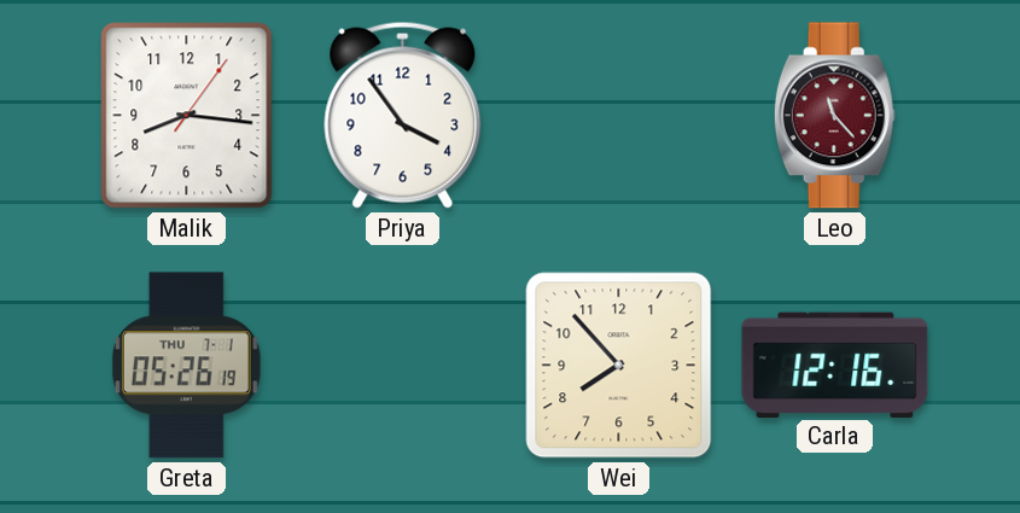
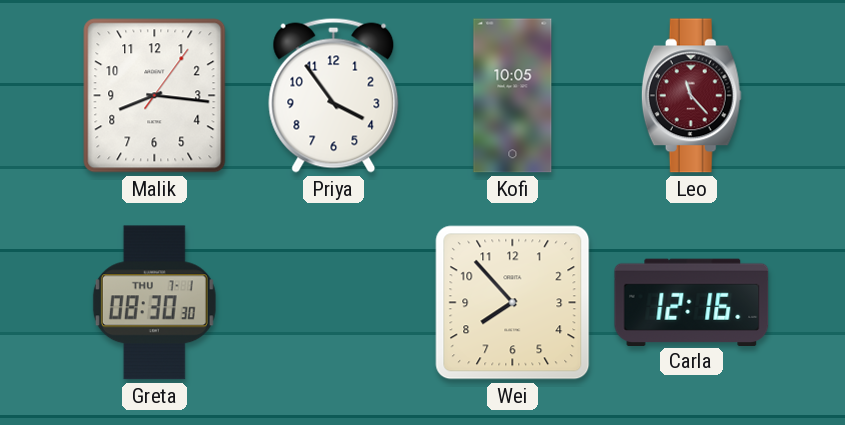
Kofi: none -> 10:05
Greta: 05:26 -> 08:30
